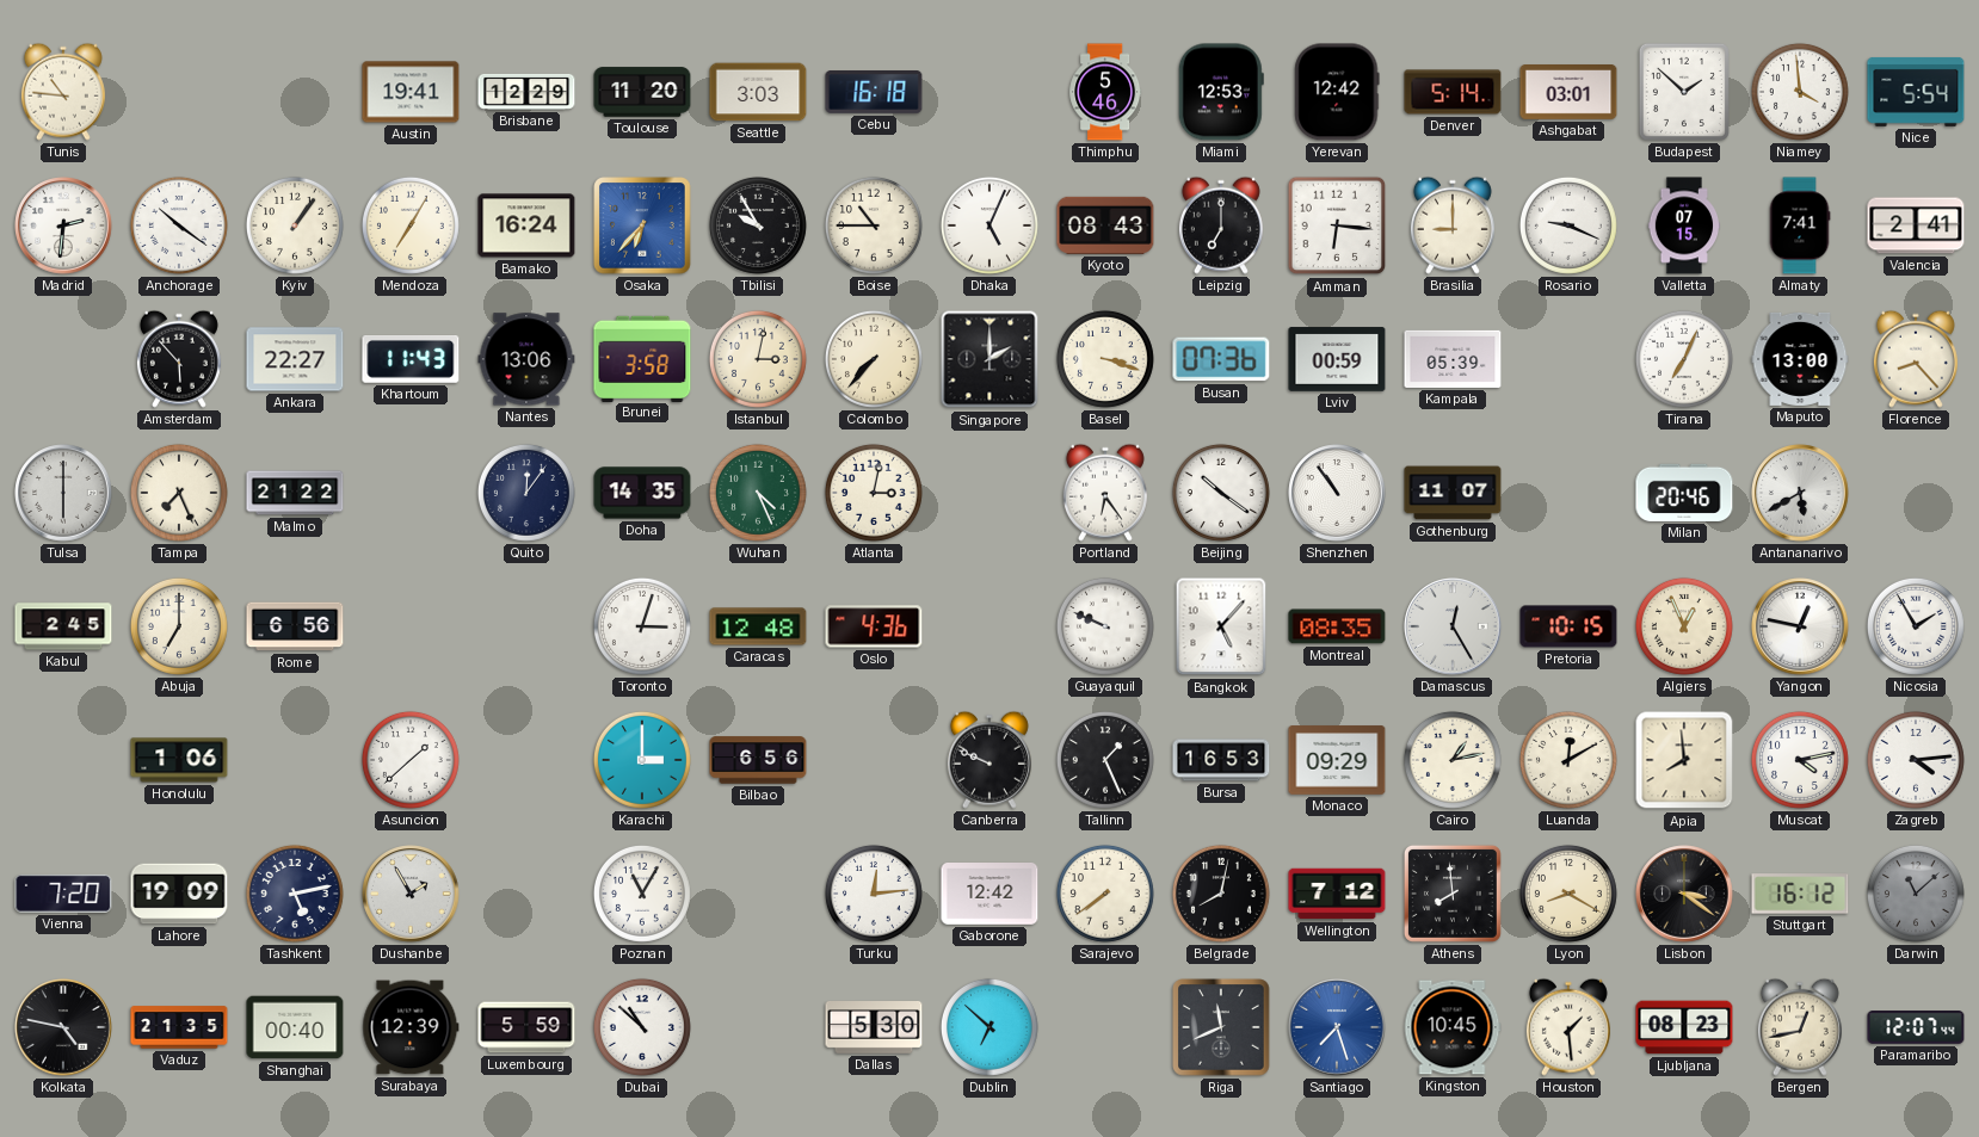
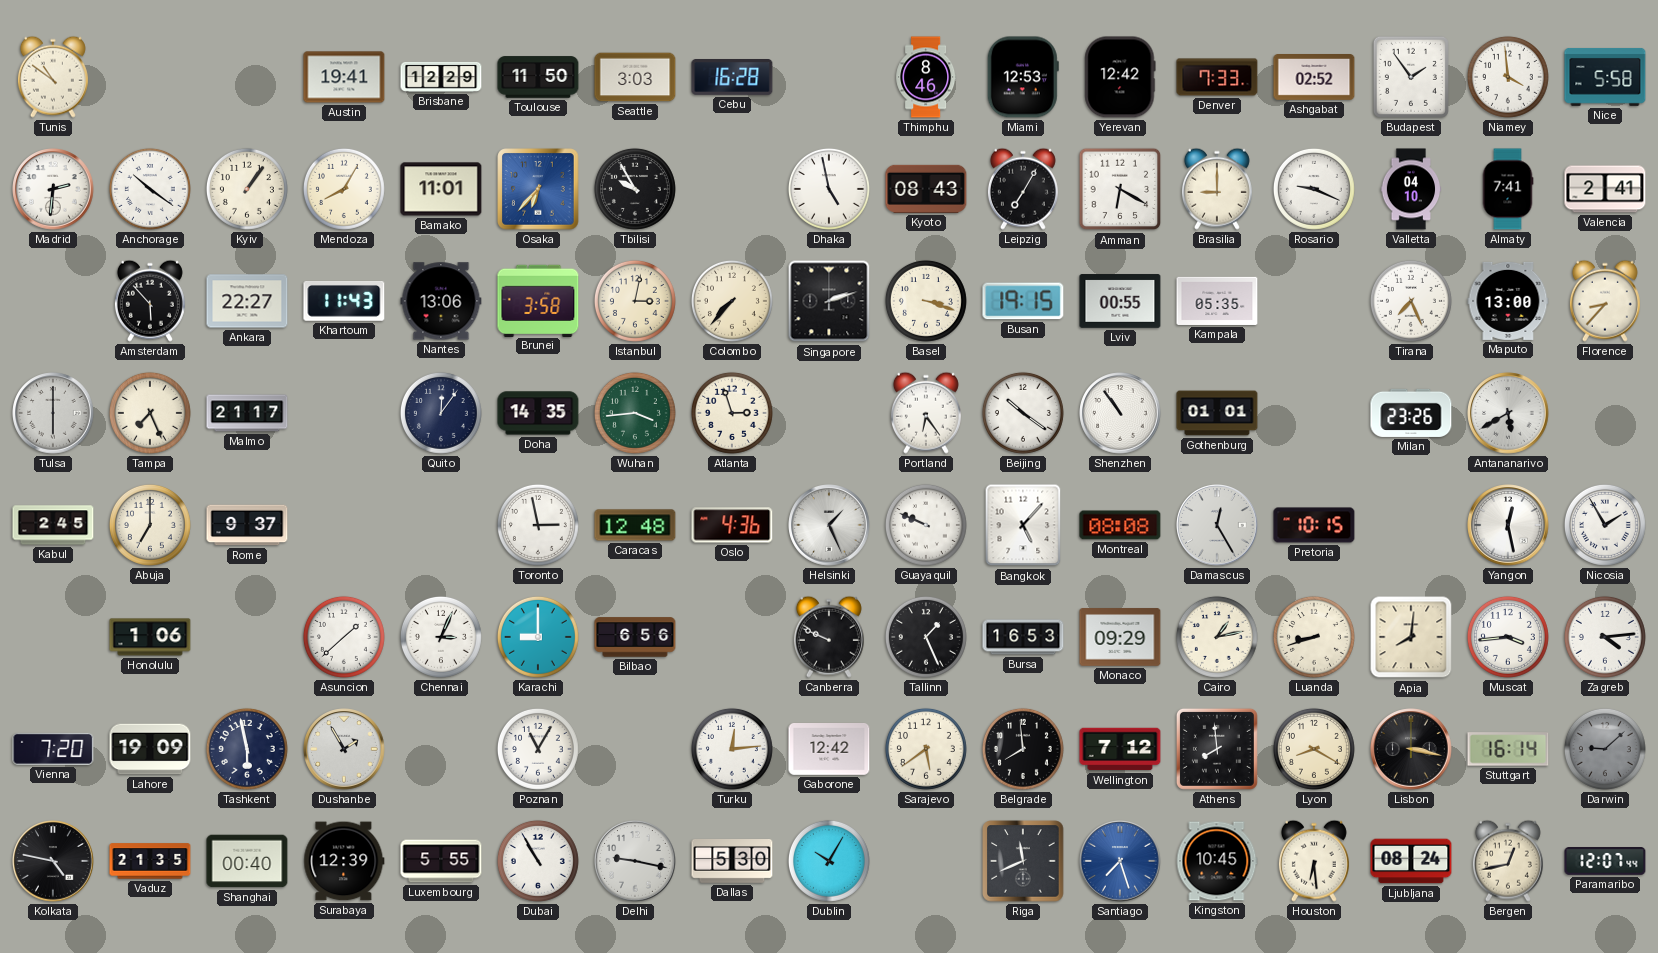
Tunis: 10:46 -> 10:51
Toulouse: 11:20 -> 11:50
Cebu: 16:18 -> 16:28
Thimphu: 5:46 -> 8:46
Denver: 5:14 -> 7:33
Ashgabat: 03:01 -> 02:52
Budapest: 1:52 -> 1:54
Nice: 5:54 -> 5:58
Mendoza: 7:05 -> 8:05
Bamako: 16:24 -> 11:01
Boise: 10:45 -> none
Dhaka: 5:04 -> 4:58
Leipzig: 7:00 -> 7:05
Amman: 6:16 -> 6:20
Valletta: 07:15 -> 04:10
Singapore: 2:00 -> 2:12
Busan: 07:36 -> 19:15
Lviv: 00:59 -> 00:55
Kampala: 05:39 -> 05:35
Tirana: 7:04 -> 7:26
Florence: 8:23 -> 8:37
Malmo: 21:22 -> 21:17
Wuhan: 4:26 -> 3:44
Atlanta: 3:02 -> 2:57
Gothenburg: 11:07 -> 01:01
Milan: 20:46 -> 23:26
Rome: 6:56 -> 9:37
Toronto: 3:03 -> 2:58
Helsinki: none -> 1:26
Montreal: 08:35 -> 08:08
Algiers: 12:56 -> none
Yangon: 12:47 -> 12:28
Chennai: none -> 3:04
Karachi: 3:00 -> 9:00
Luanda: 12:10 -> 8:42
Apia: 7:59 -> 8:01
Muscat: 4:13 -> 3:44
Tashkent: 5:13 -> 5:58
Sarajevo: 7:39 -> 5:39
Belgrade: 8:02 -> 7:59
Lisbon: 3:21 -> 3:17
Stuttgart: 16:12 -> 16:14
Darwin: 11:08 -> 9:08
Luxembourg: 5:59 -> 5:55
Dubai: 10:52 -> 10:55
Delhi: none -> 9:17
Dublin: 6:52 -> 10:05
Houston: 1:29 -> 6:29
Ljubljana: 08:23 -> 08:24
